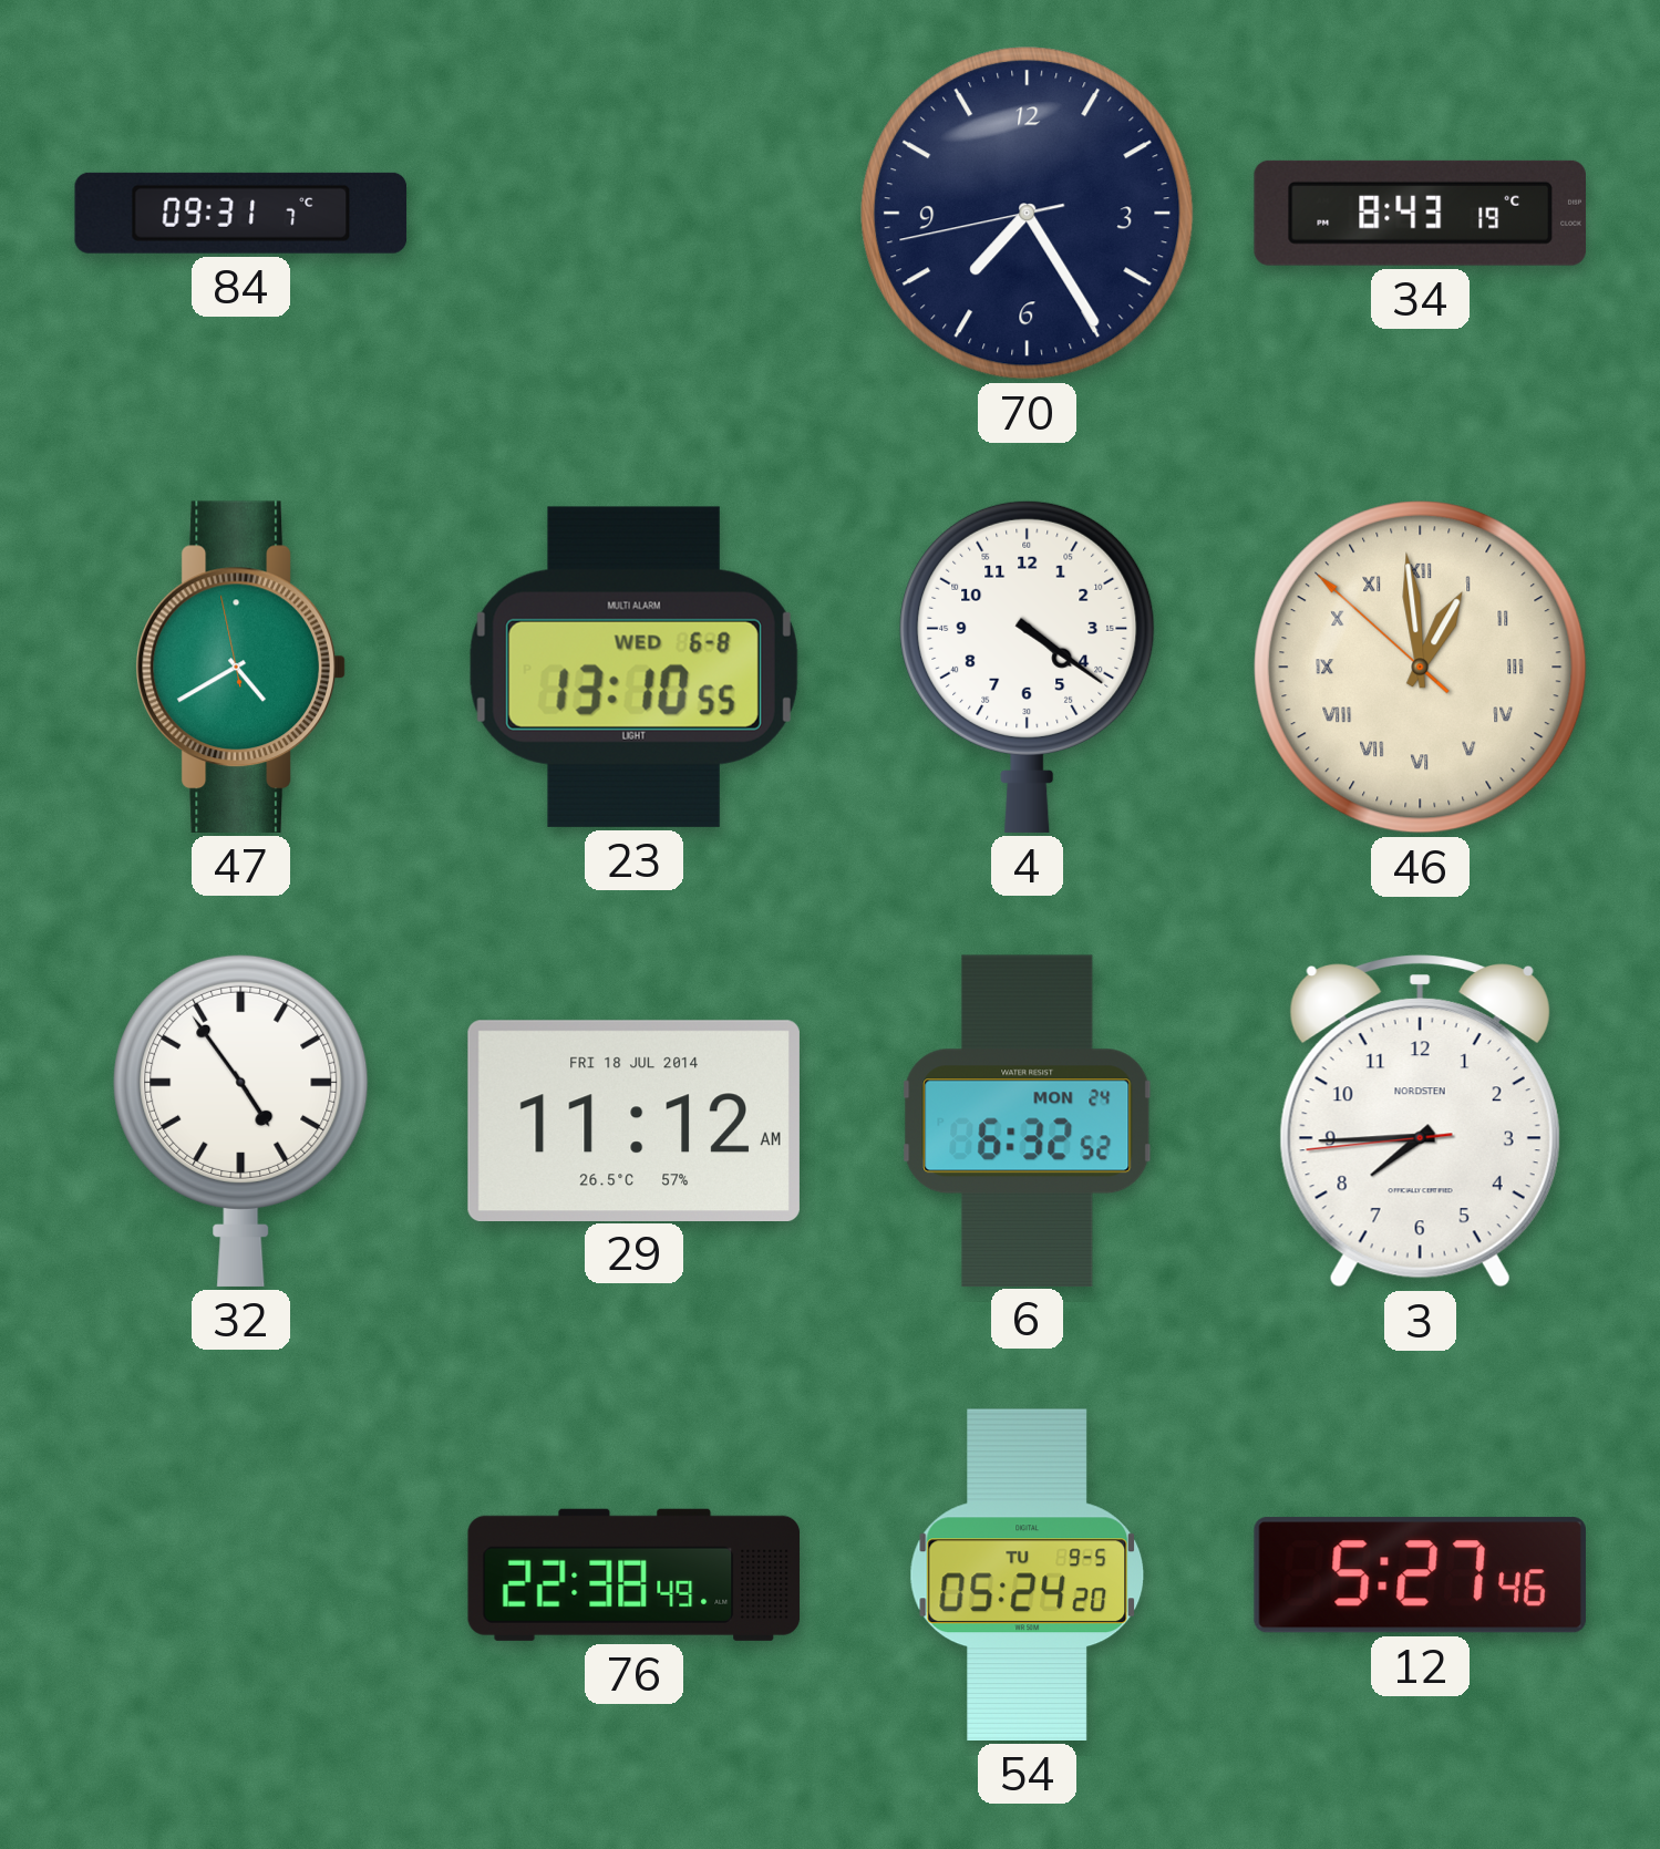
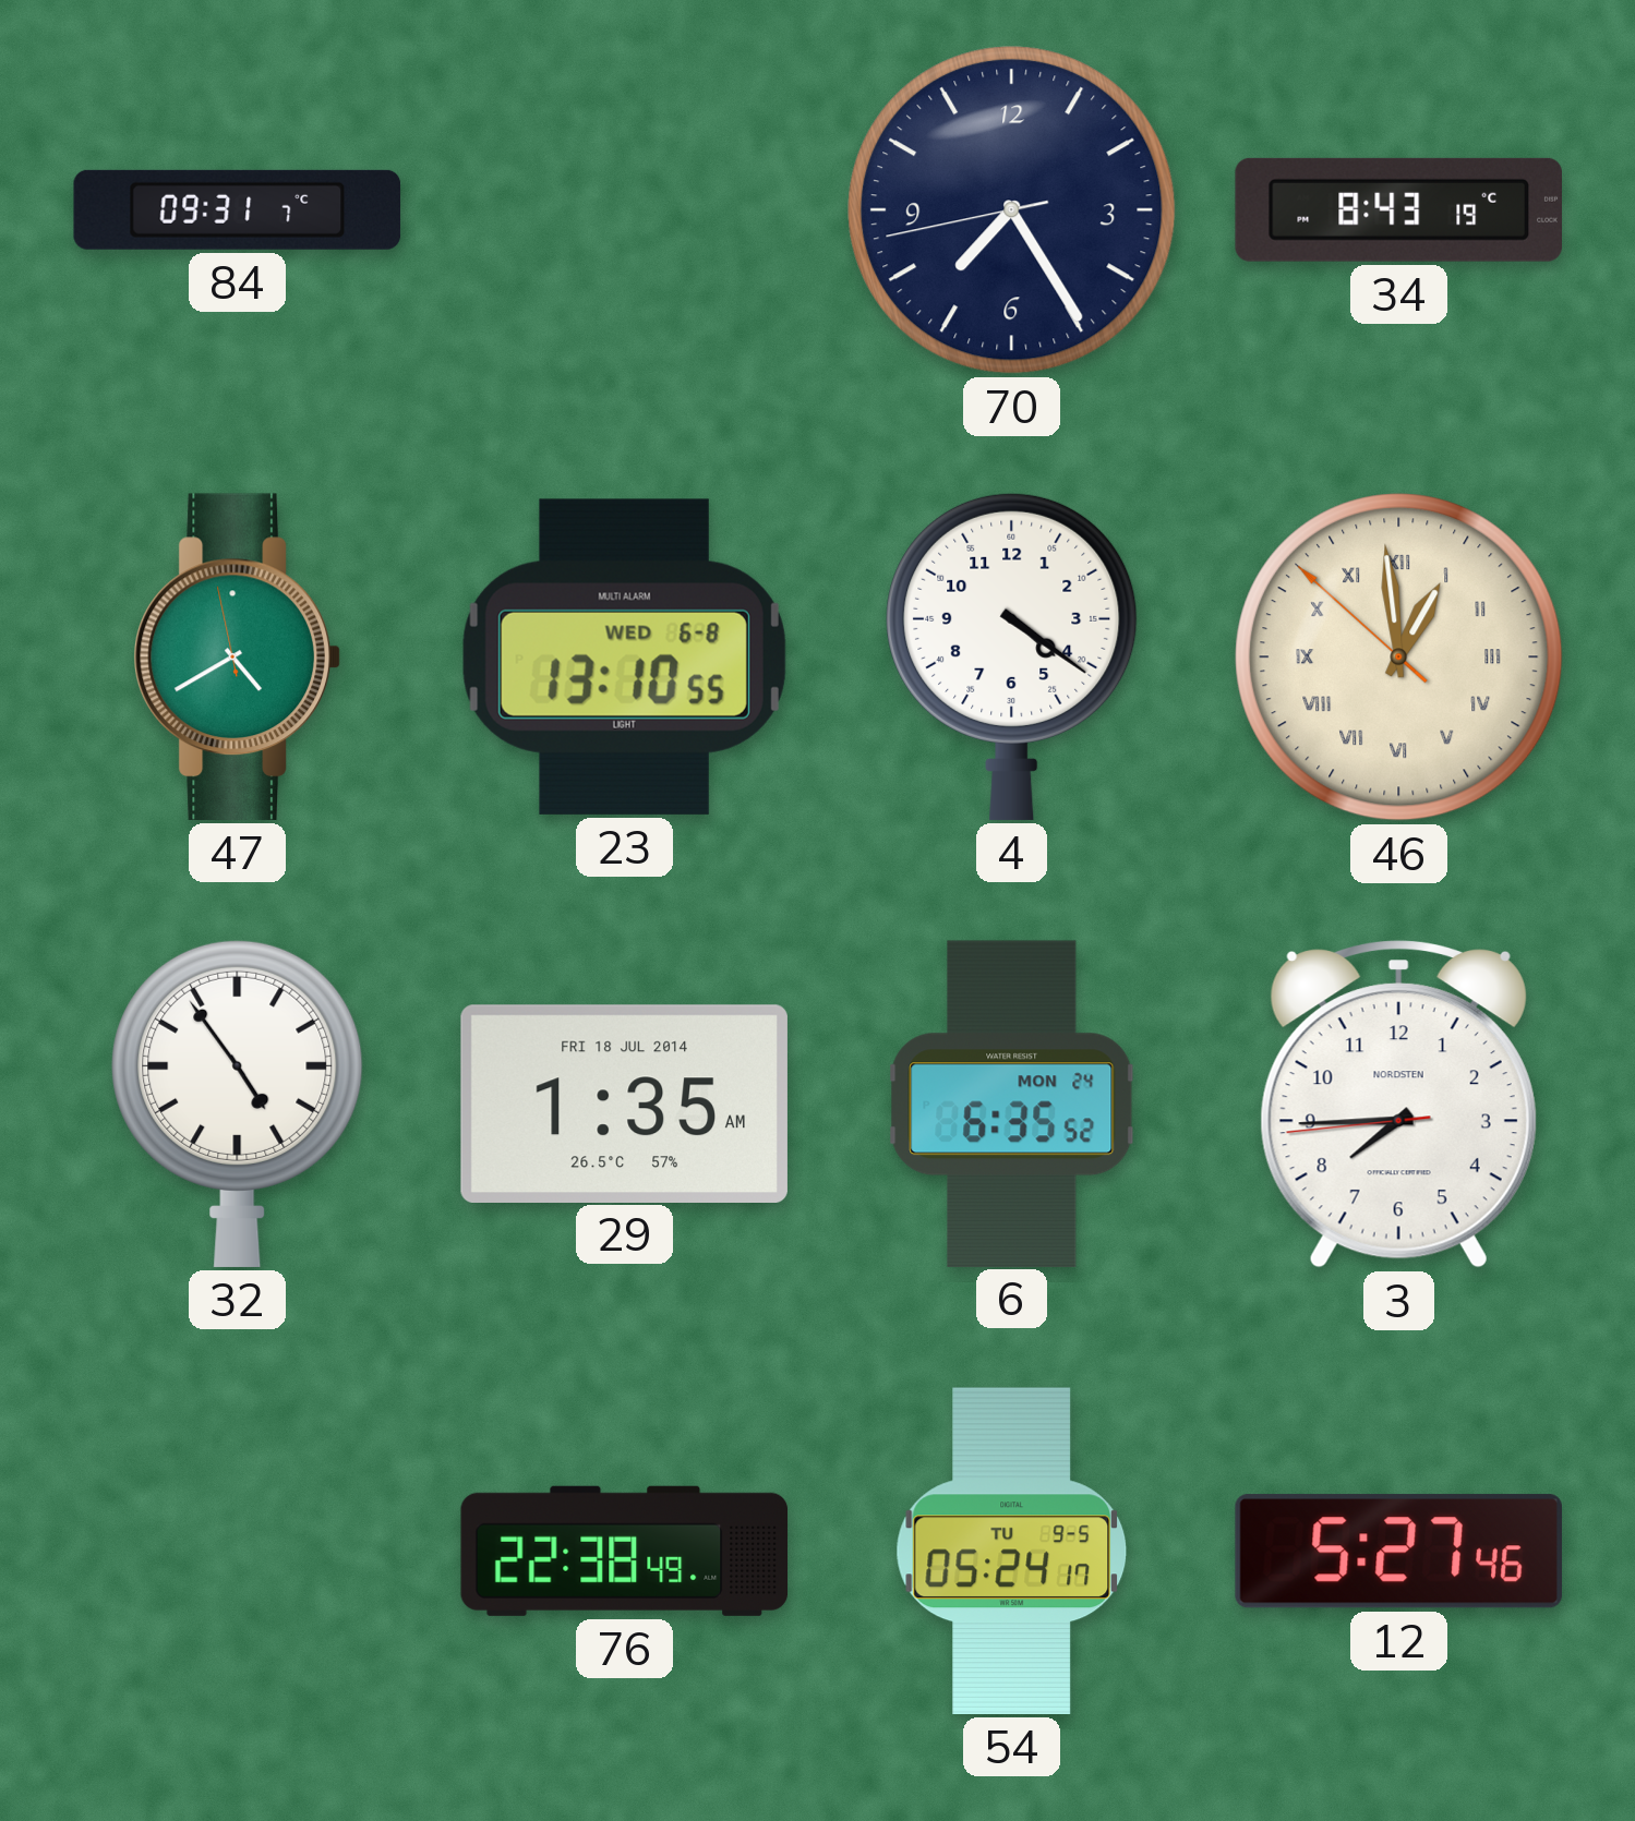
29: 11:12 -> 1:35
6: 6:32 -> 6:35
54: 05:24:20 -> 05:24:17
